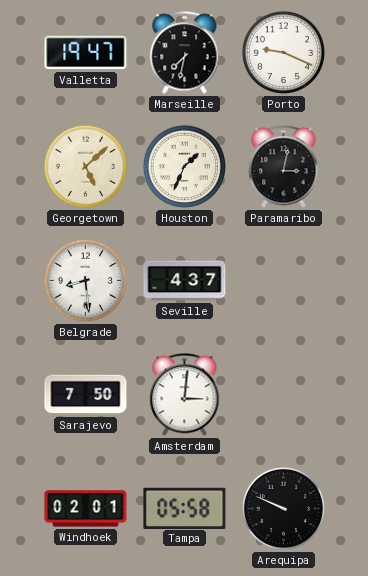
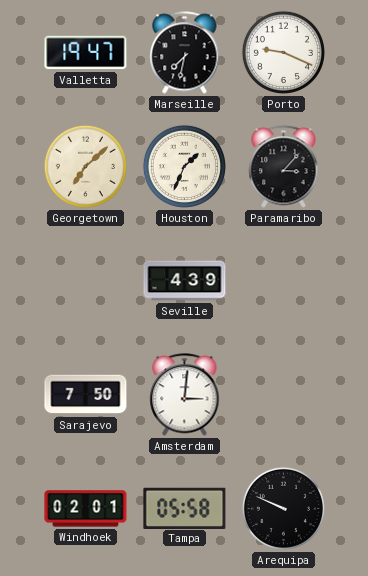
Georgetown: 5:08 -> 7:08
Paramaribo: 3:02 -> 3:07
Belgrade: 8:29 -> none
Seville: 4:37 -> 4:39
